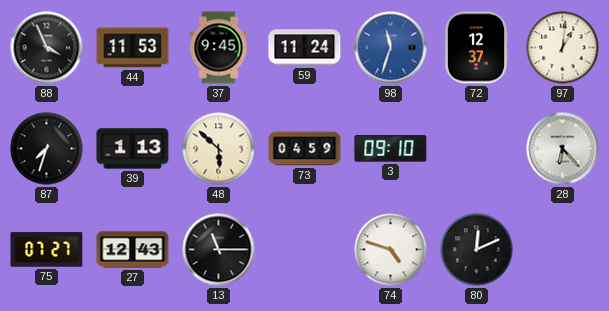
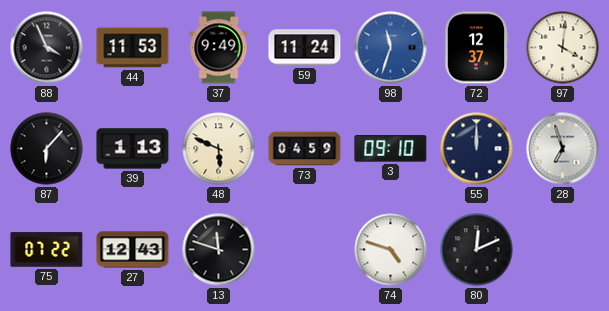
37: 9:45 -> 9:49
97: 1:01 -> 4:01
87: 7:33 -> 6:07
48: 5:52 -> 5:49
55: none -> 12:00
28: 6:23 -> 6:57
75: 07:27 -> 07:22
13: 11:15 -> 11:48
